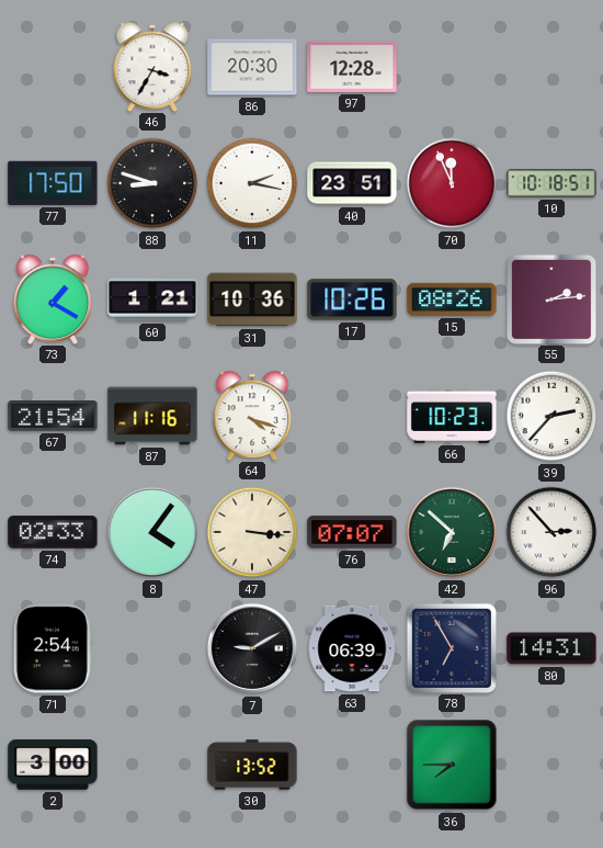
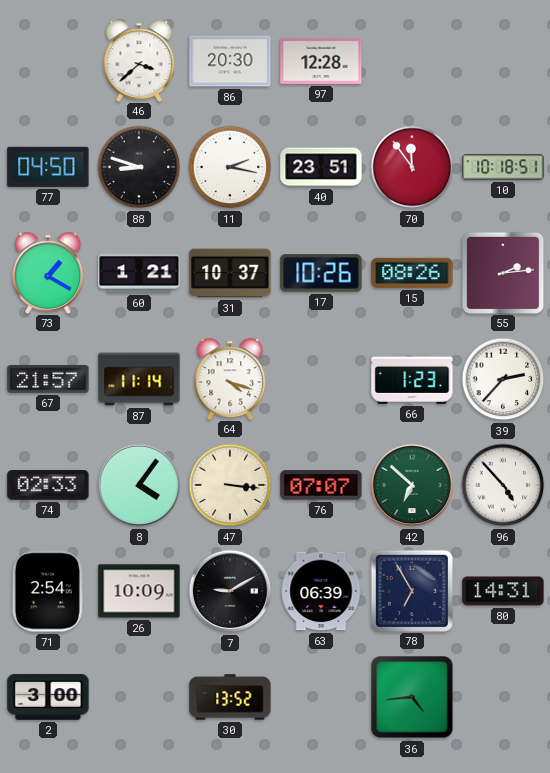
46: 3:35 -> 3:38
77: 17:50 -> 04:50
70: 11:56 -> 11:54
31: 10:36 -> 10:37
67: 21:54 -> 21:57
87: 11:16 -> 11:14
66: 10:23 -> 1:23
96: 2:53 -> 4:53
26: none -> 10:09
36: 7:45 -> 4:44
